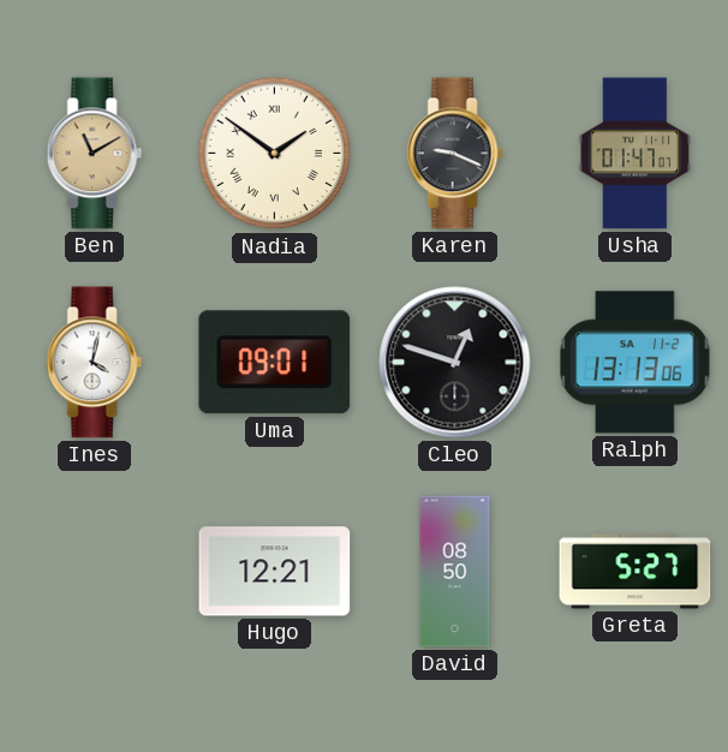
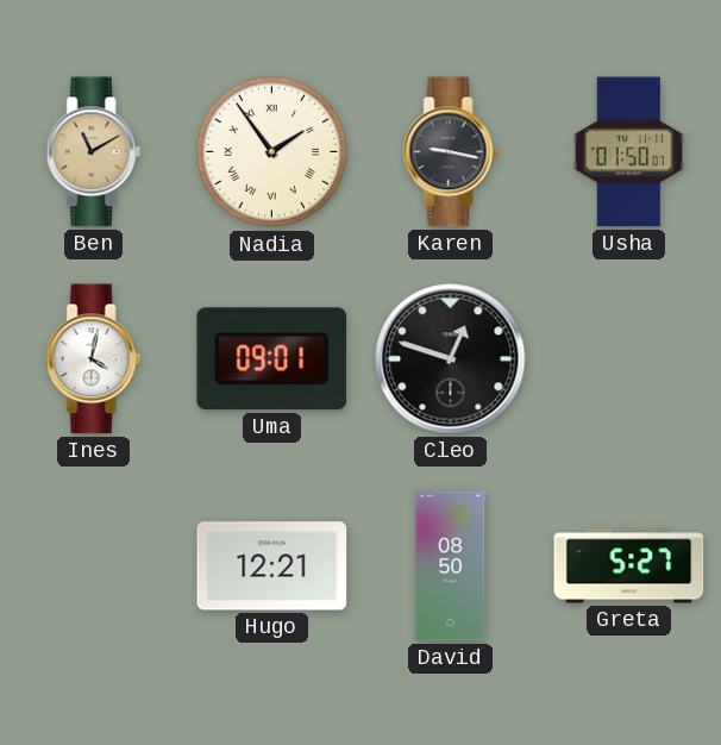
Nadia: 1:51 -> 1:54
Karen: 9:19 -> 9:17
Usha: 01:47 -> 01:50
Ralph: 13:13 -> none
